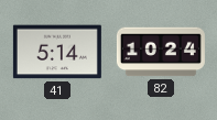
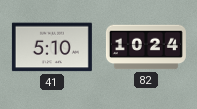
41: 5:14 -> 5:10
